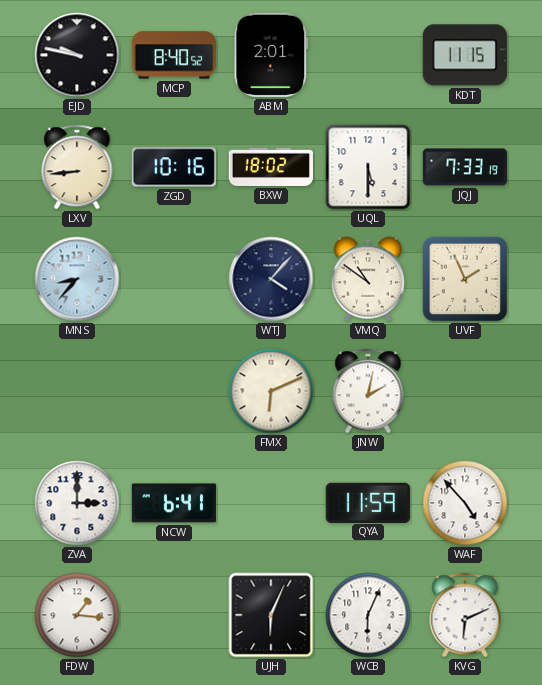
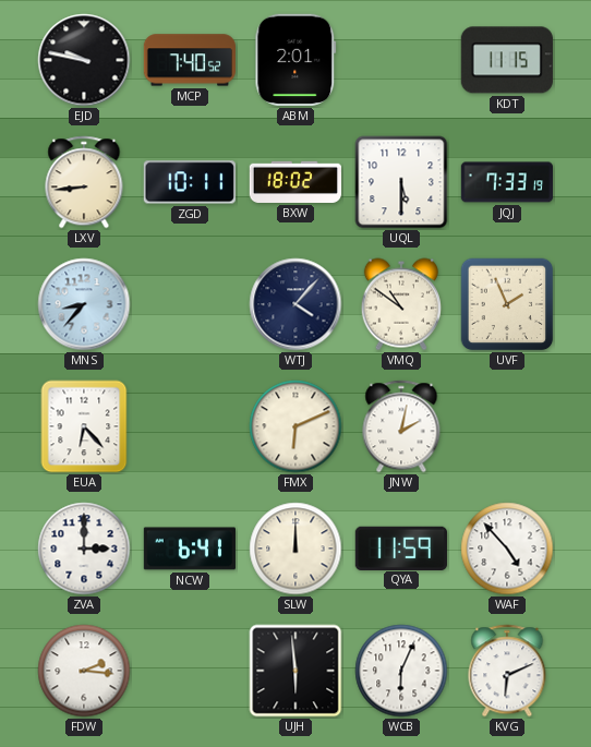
MCP: 8:40 -> 7:40
ZGD: 10:16 -> 10:11
EUA: none -> 6:23
SLW: none -> 12:00
FDW: 1:16 -> 2:16
UJH: 6:04 -> 5:59
